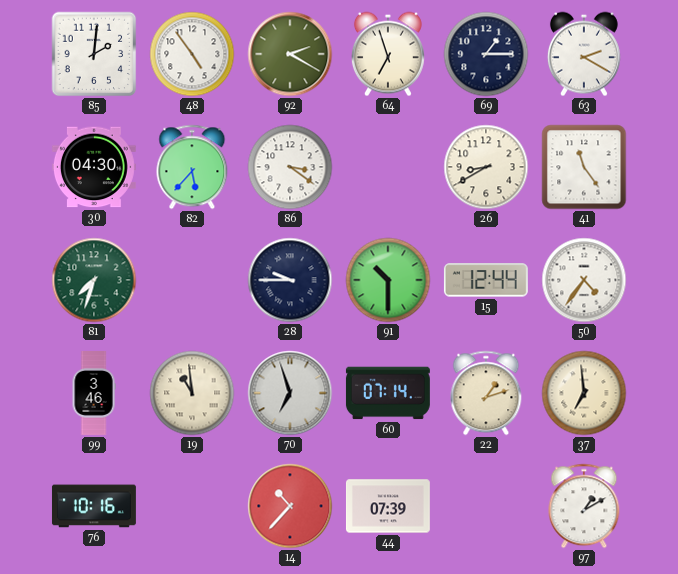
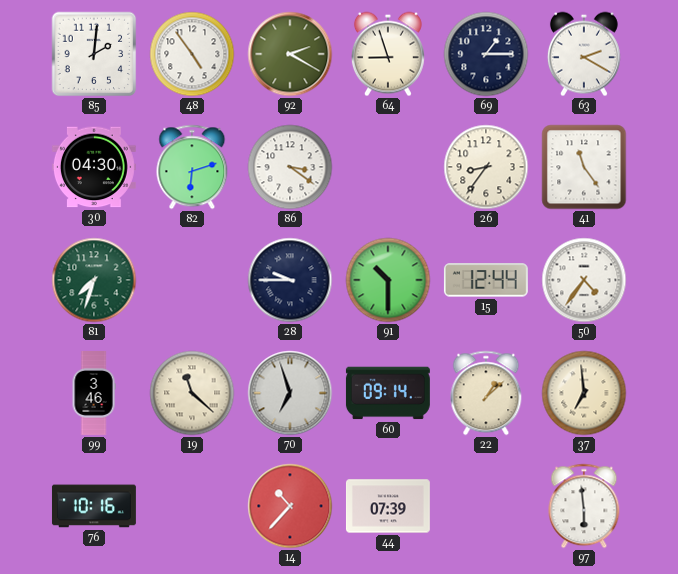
64: 6:57 -> 8:57
82: 5:37 -> 6:12
26: 8:40 -> 8:36
19: 10:59 -> 11:22
60: 07:14 -> 09:14
22: 1:12 -> 1:08
97: 1:10 -> 5:59
